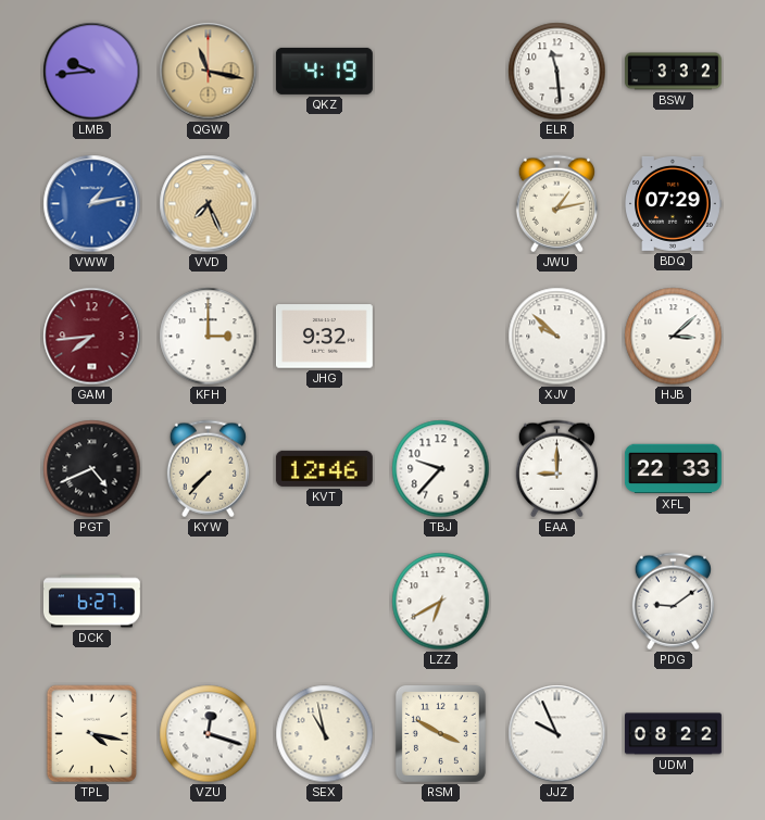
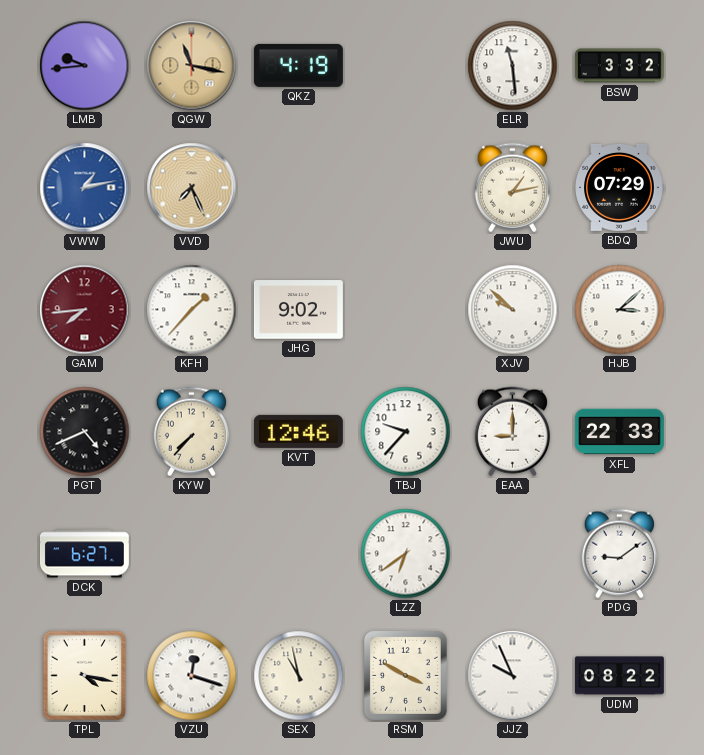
KFH: 3:00 -> 1:37
JHG: 9:32 -> 9:02
LZZ: 6:40 -> 6:39
